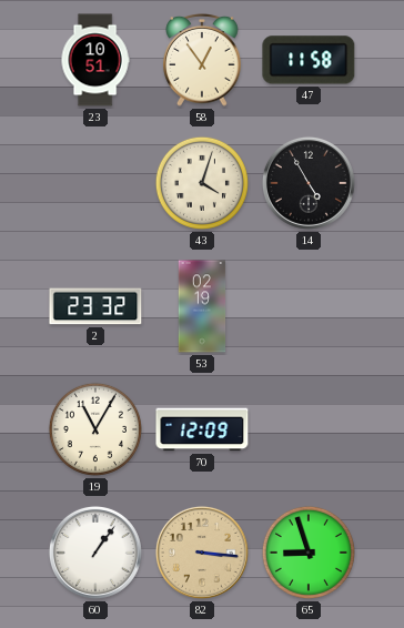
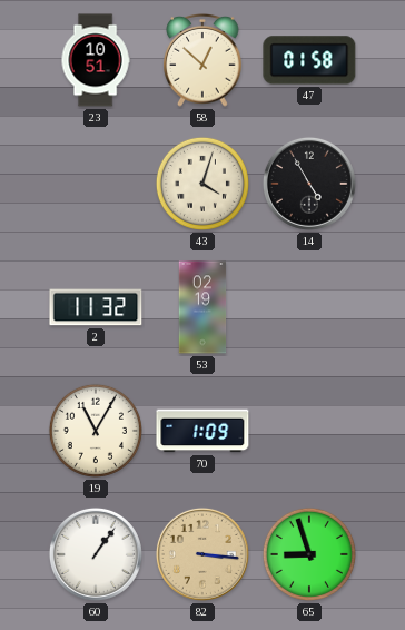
58: 12:54 -> 12:52
47: 11:58 -> 01:58
2: 23:32 -> 11:32
70: 12:09 -> 1:09
